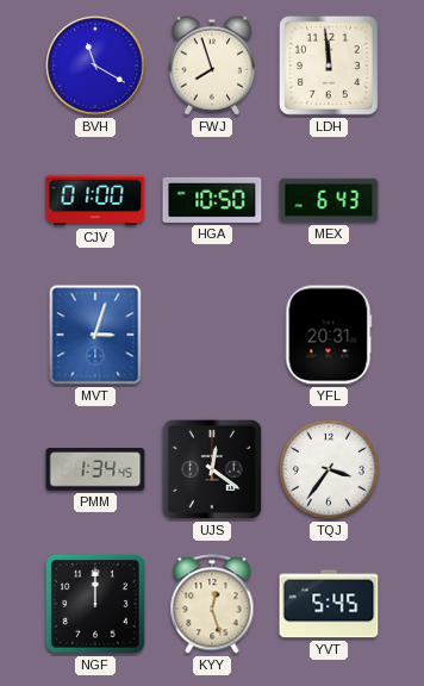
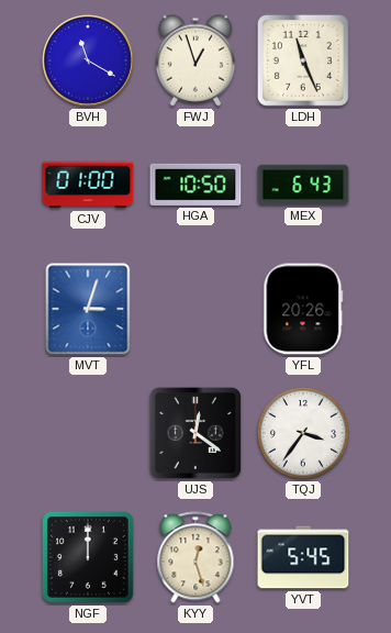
FWJ: 7:57 -> 12:57
LDH: 11:59 -> 11:26
YFL: 20:31 -> 20:26
PMM: 1:34 -> none
